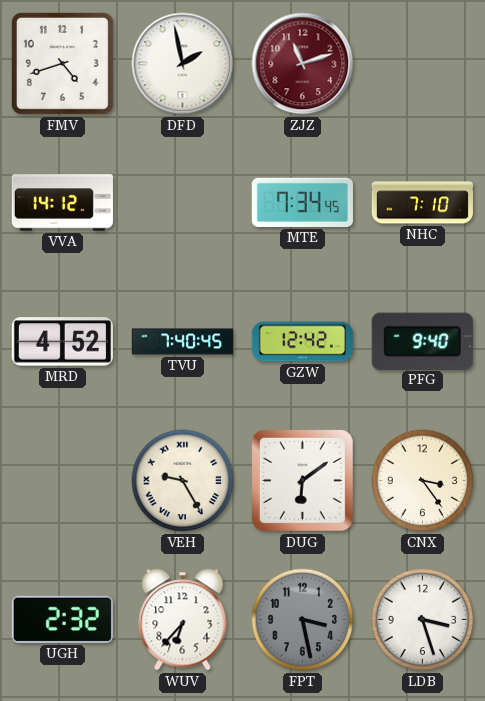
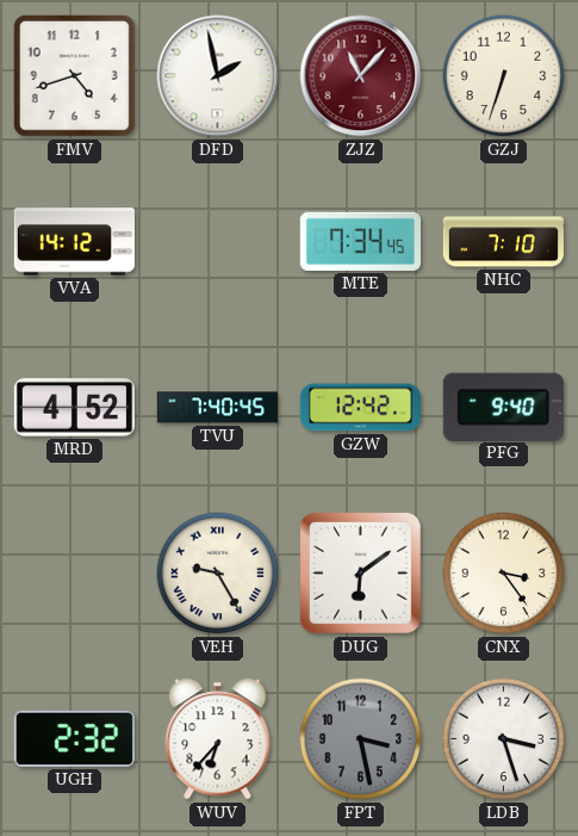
ZJZ: 11:12 -> 11:07
GZJ: none -> 6:33
